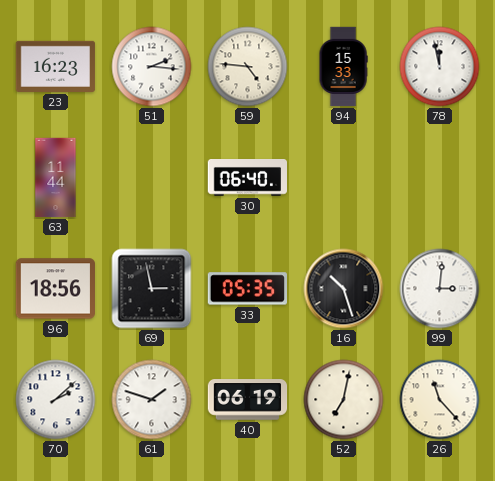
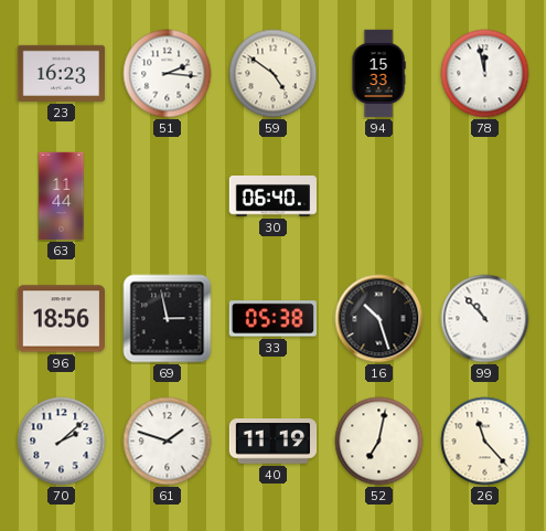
59: 4:46 -> 4:51
33: 05:35 -> 05:38
99: 3:01 -> 10:53
40: 06:19 -> 11:19
